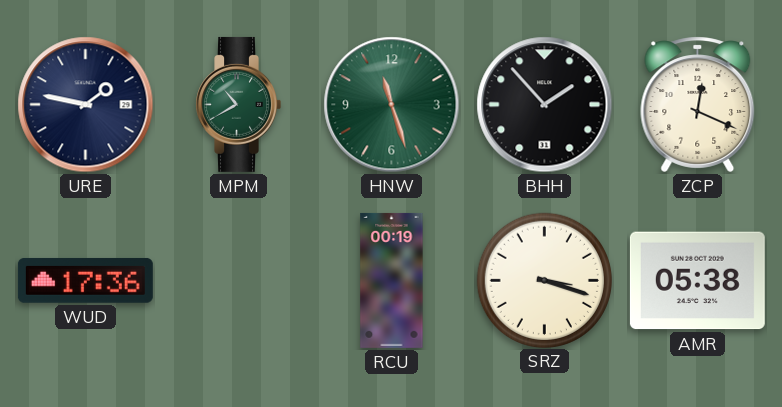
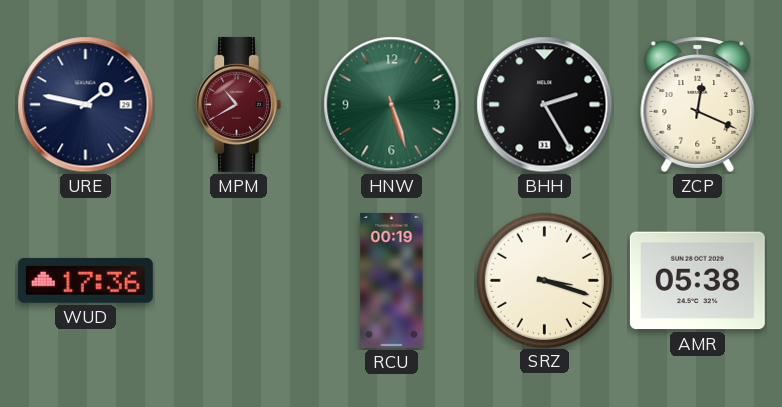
MPM dial: green -> burgundy
HNW: 11:27 -> 5:27
BHH: 1:53 -> 2:25
